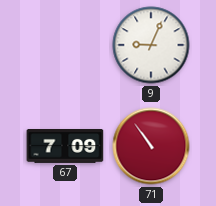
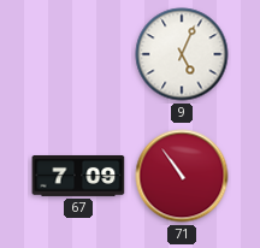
9: 9:04 -> 5:04
